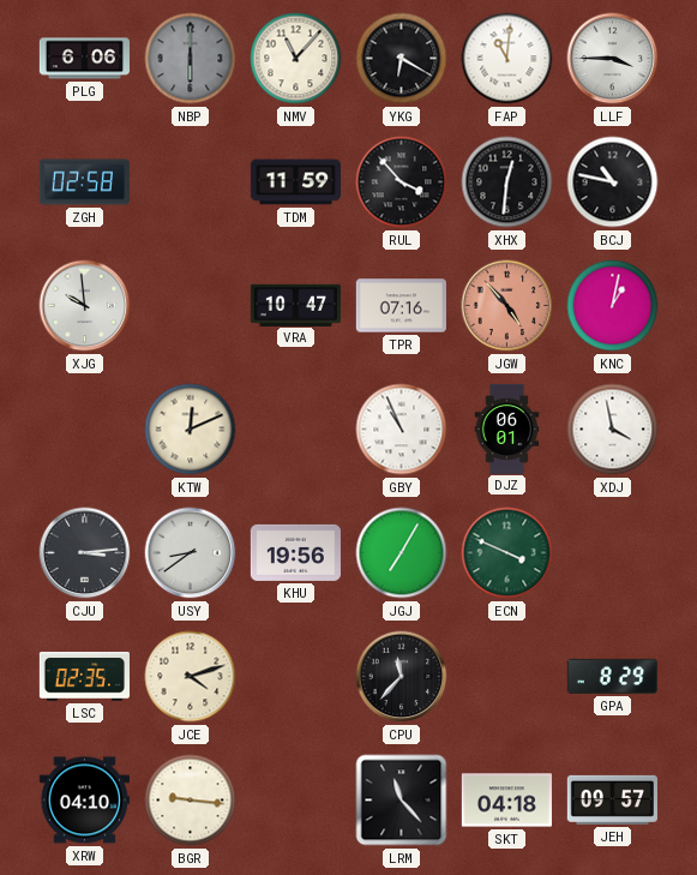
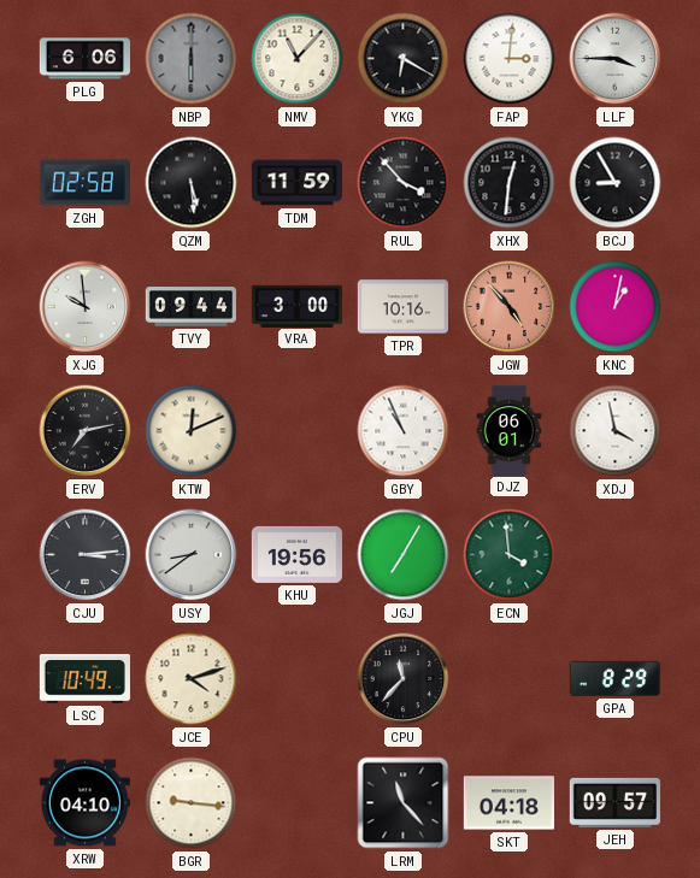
FAP: 11:01 -> 3:01
QZM: none -> 5:29
BCJ: 10:47 -> 8:55
TVY: none -> 09:44
VRA: 10:47 -> 3:00
TPR: 07:16 -> 10:16
ERV: none -> 7:13
ECN: 3:49 -> 3:59
LSC: 02:35 -> 10:49
